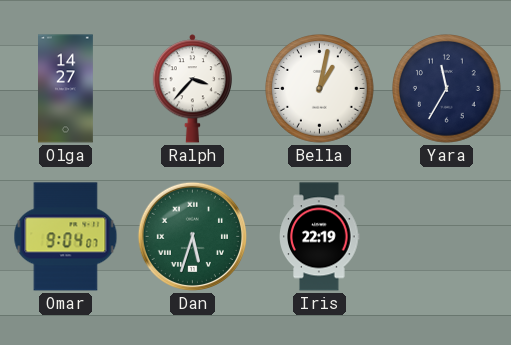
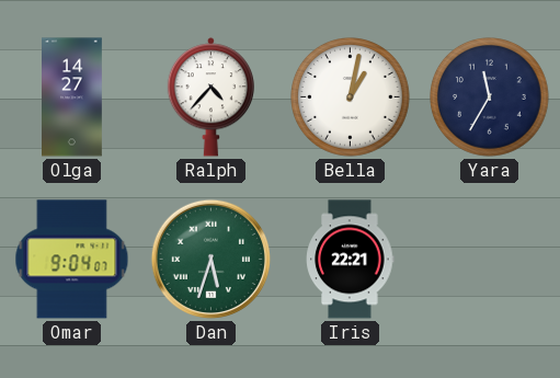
Ralph: 3:37 -> 4:37
Iris: 22:19 -> 22:21
